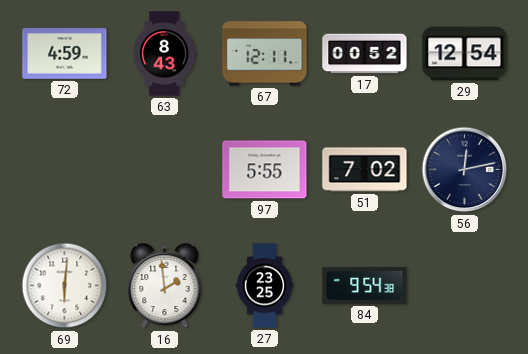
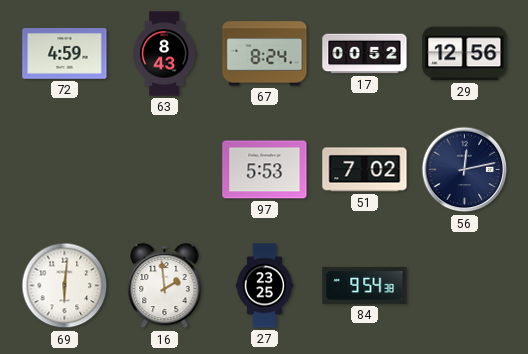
67: 12:11 -> 8:24
29: 12:54 -> 12:56
97: 5:55 -> 5:53
